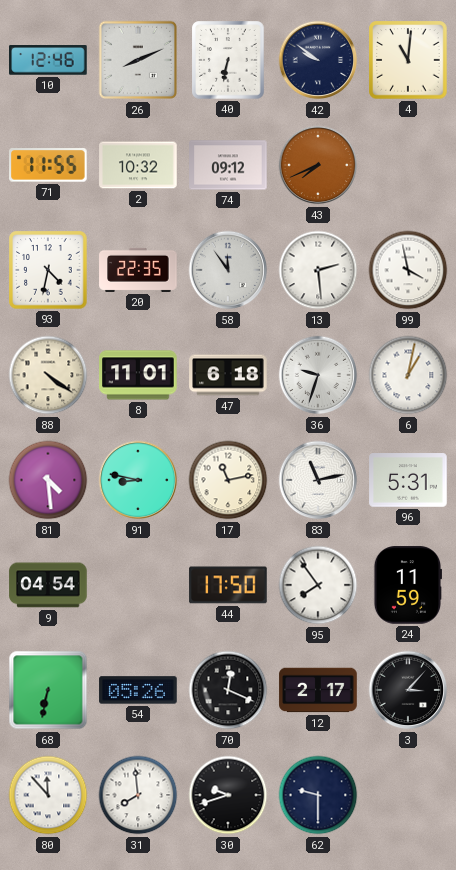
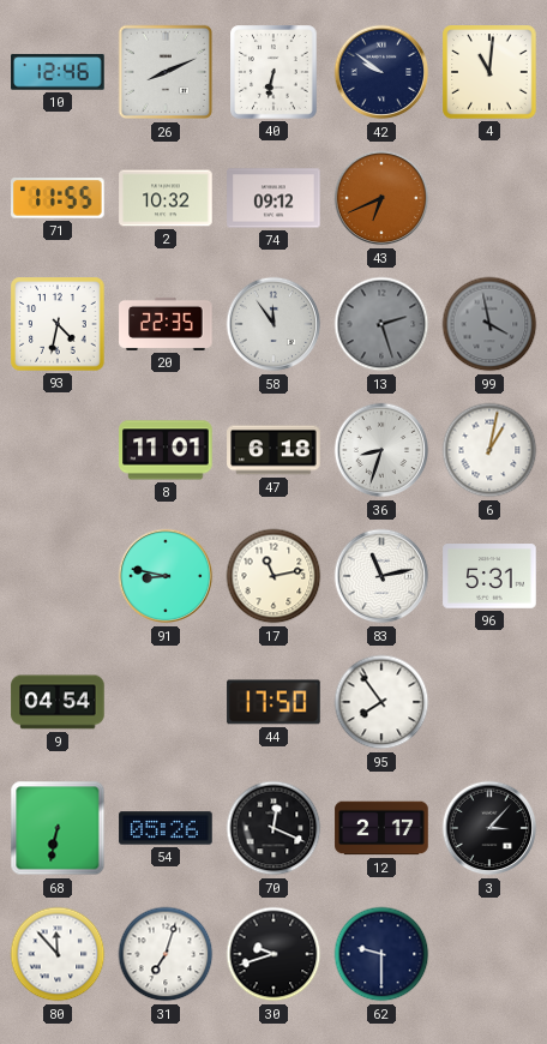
43: 7:41 -> 6:41
13: 2:29 -> 2:27
13 dial: white -> grey
99 dial: white -> grey
88: 4:21 -> none
36: 9:33 -> 8:33
81: 4:29 -> none
24: 11:59 -> none
31: 7:59 -> 7:03
